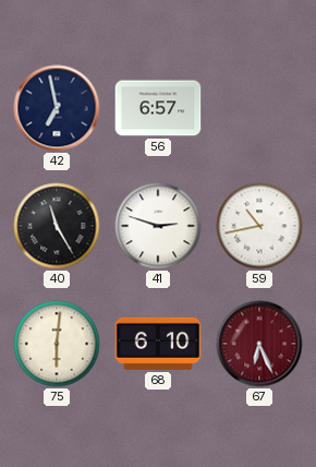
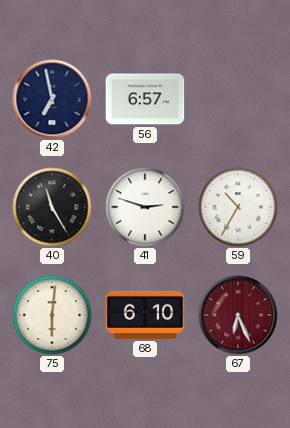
59: 10:43 -> 10:35
